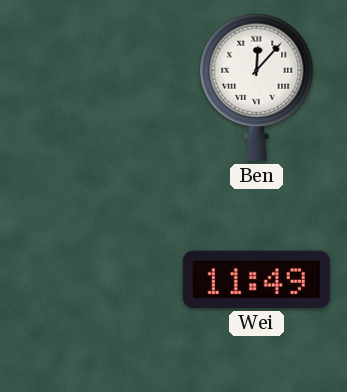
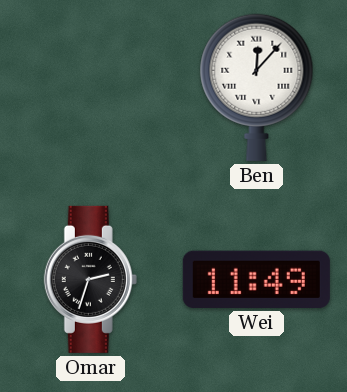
Omar: none -> 2:33
